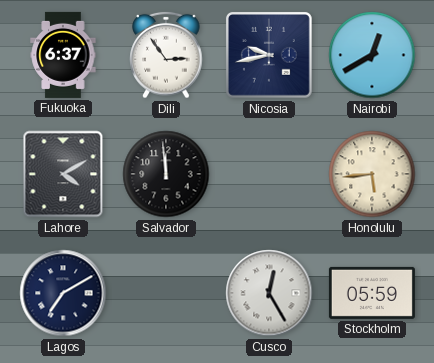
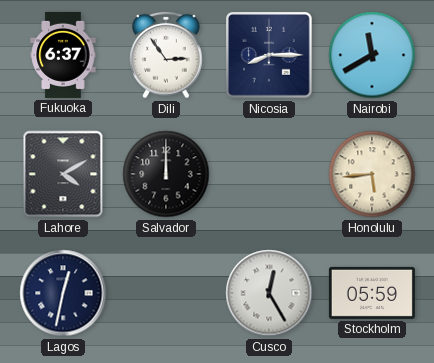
Nicosia: 9:43 -> 8:15
Nairobi: 12:40 -> 11:40
Salvador: 11:59 -> 12:00
Lagos: 7:10 -> 12:32
